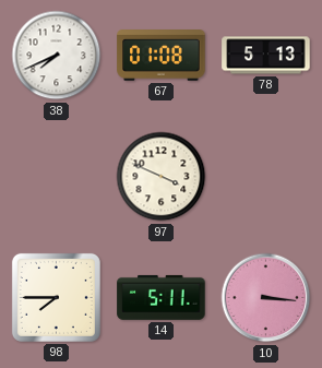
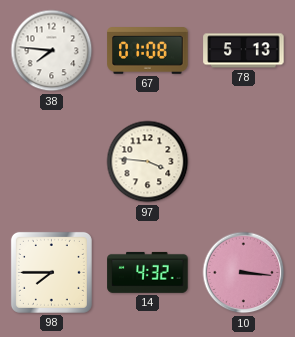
38: 7:41 -> 7:46
97: 3:49 -> 3:46
14: 5:11 -> 4:32
